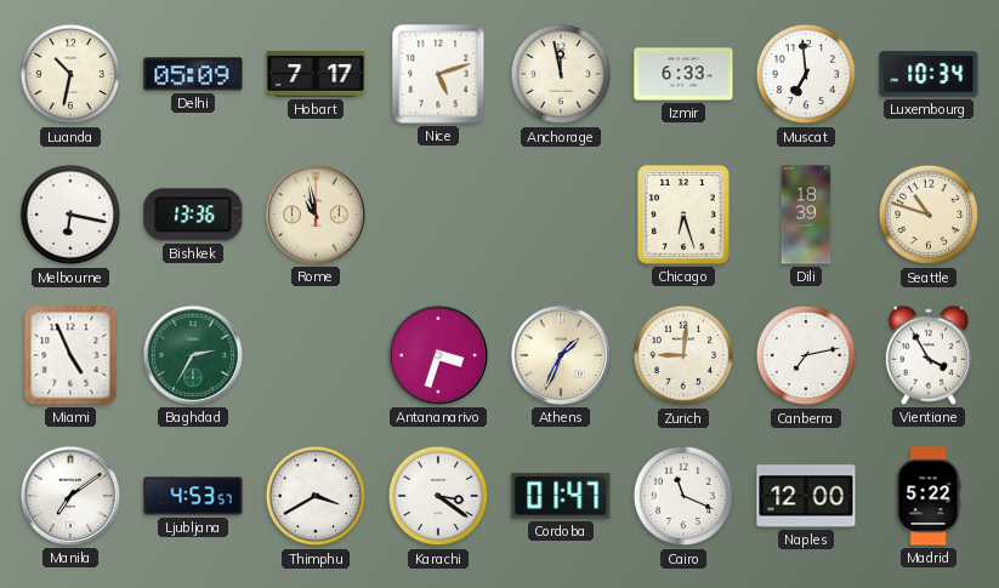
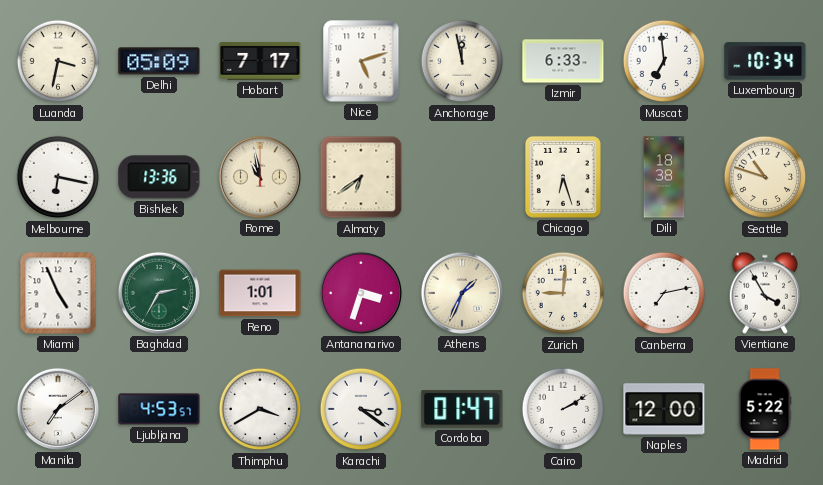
Luanda: 10:32 -> 3:32
Almaty: none -> 6:39
Dili: 18:39 -> 18:38
Reno: none -> 1:01
Cairo: 11:19 -> 2:10
